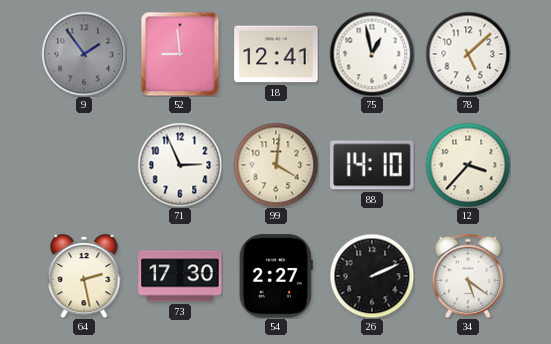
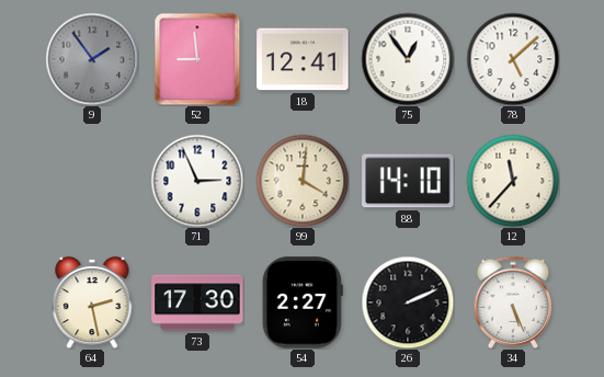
75: 12:58 -> 12:54
12: 3:37 -> 11:37
34: 5:21 -> 5:26
